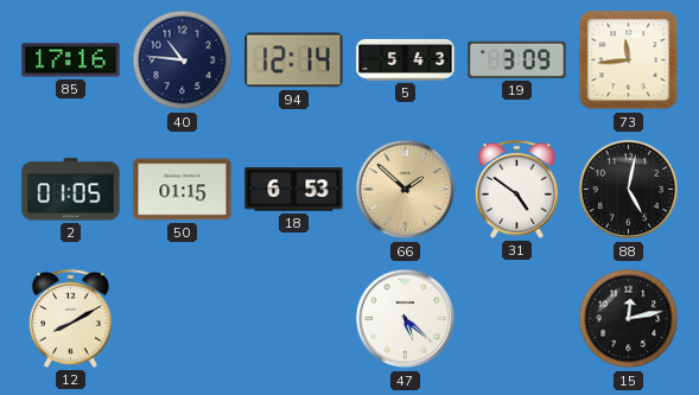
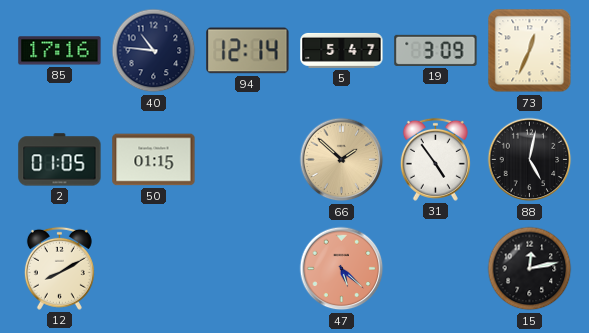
5: 5:43 -> 5:47
73: 11:44 -> 12:34
18: 6:53 -> none
31: 4:51 -> 4:54
47 dial: white -> salmon
